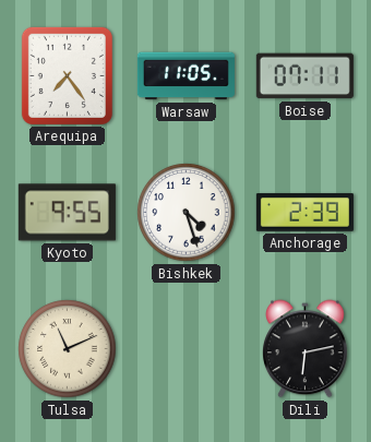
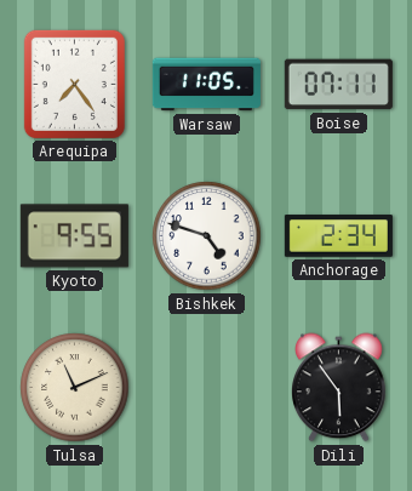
Bishkek: 4:27 -> 4:48
Anchorage: 2:39 -> 2:34
Dili: 6:13 -> 5:54
